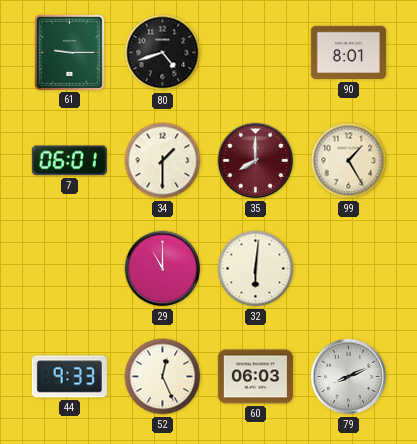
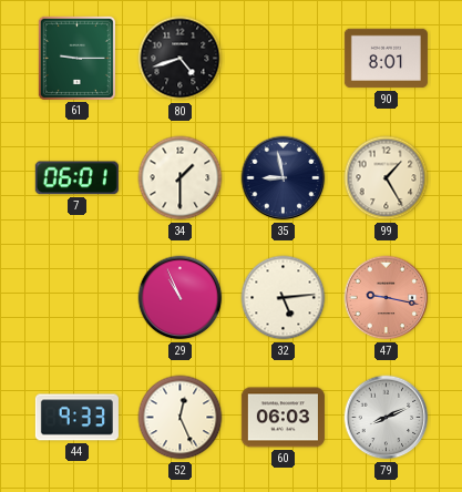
35: 8:00 -> 8:58
35 dial: burgundy -> navy
29: 11:00 -> 10:56
32: 6:01 -> 5:14
47: none -> 9:17
